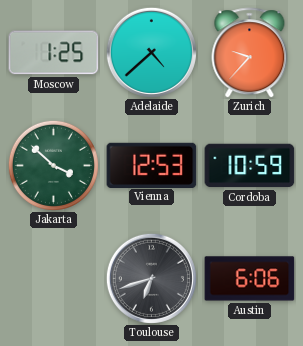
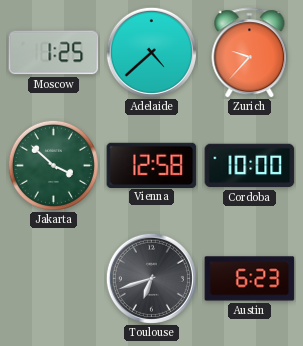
Vienna: 12:53 -> 12:58
Cordoba: 10:59 -> 10:00
Austin: 6:06 -> 6:23
